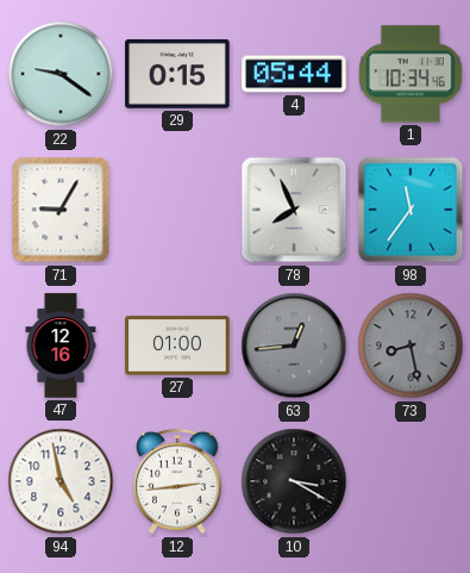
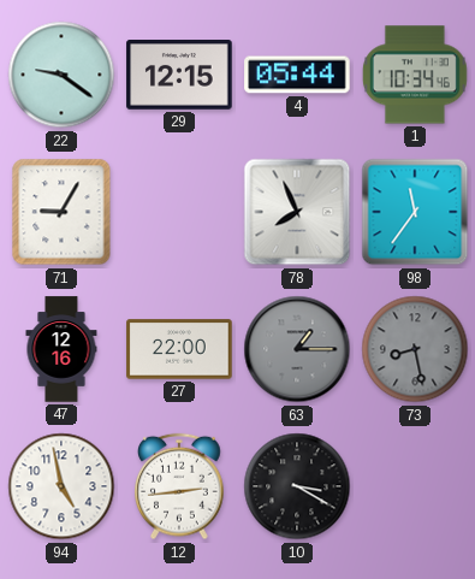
29: 0:15 -> 12:15
27: 01:00 -> 22:00
63: 12:44 -> 1:15
